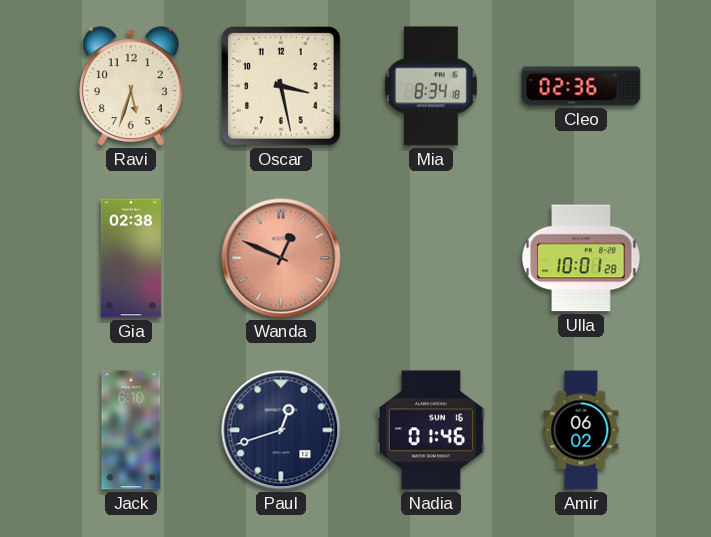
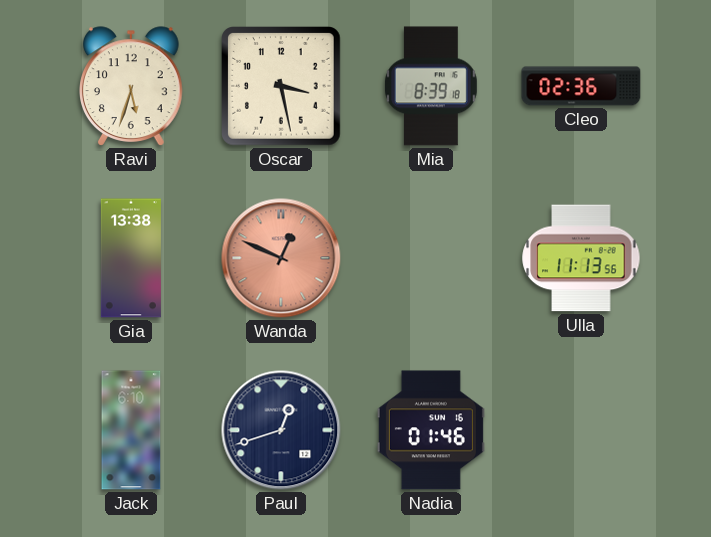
Mia: 8:34 -> 8:39
Gia: 02:38 -> 13:38
Ulla: 10:01 -> 11:13
Amir: 06:02 -> none
